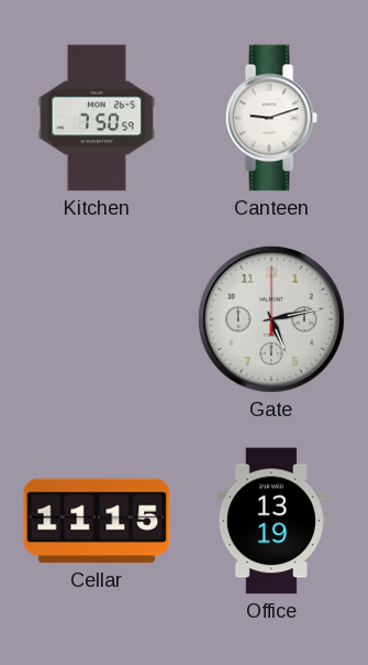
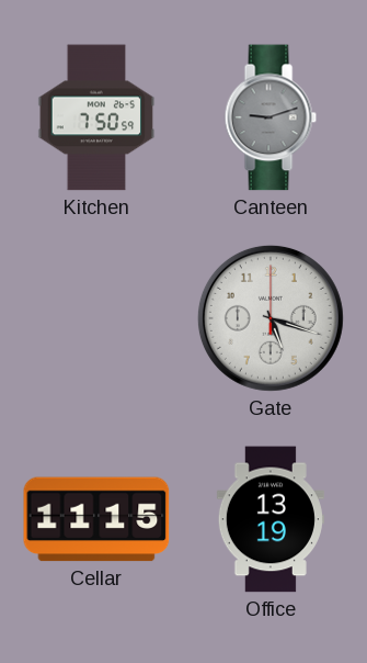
Canteen dial: white -> grey
Gate: 5:13 -> 5:18
